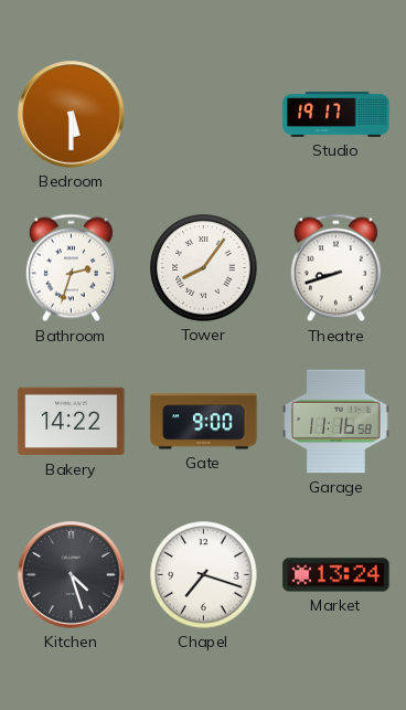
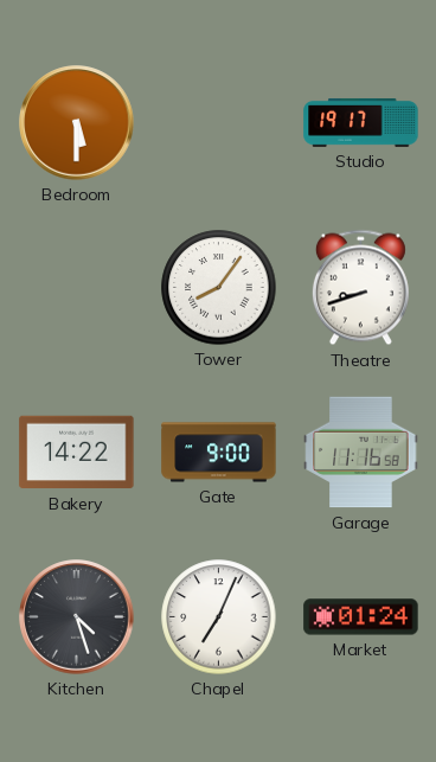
Bathroom: 2:33 -> none
Chapel: 7:18 -> 7:04
Market: 13:24 -> 01:24
